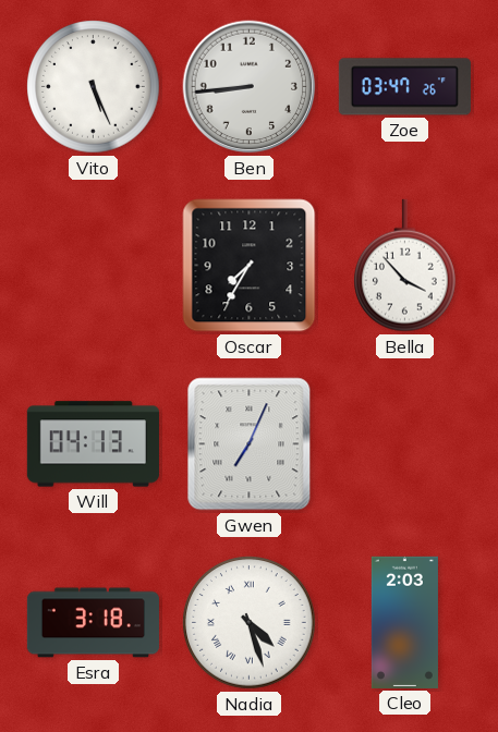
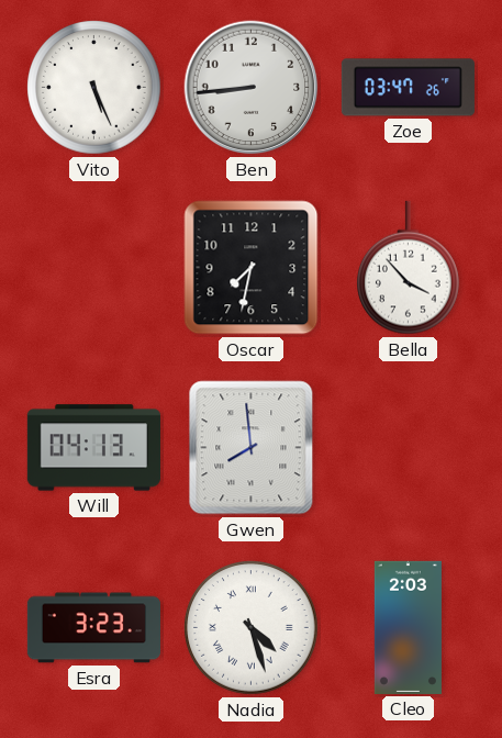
Oscar: 7:35 -> 7:32
Gwen: 7:04 -> 7:59
Esra: 3:18 -> 3:23
